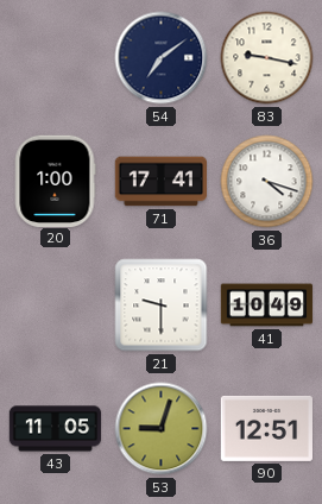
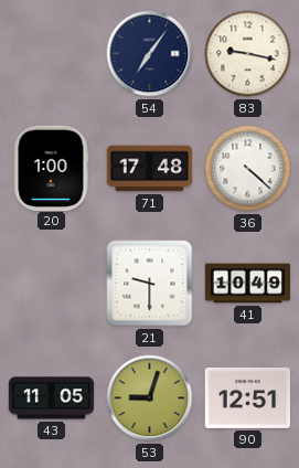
54: 7:09 -> 7:06
71: 17:41 -> 17:48
36: 4:18 -> 4:22
